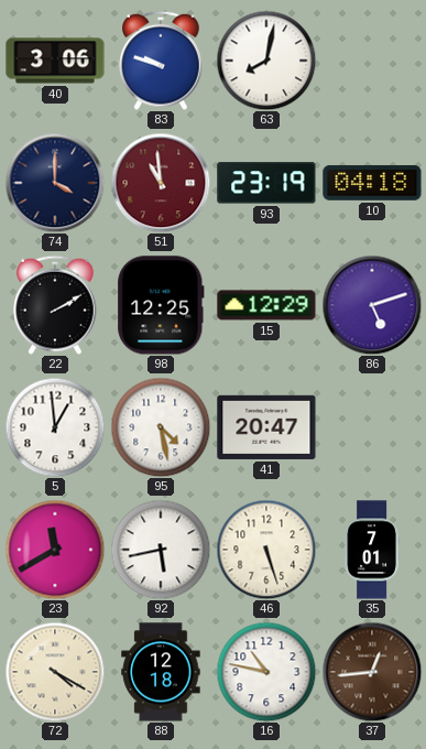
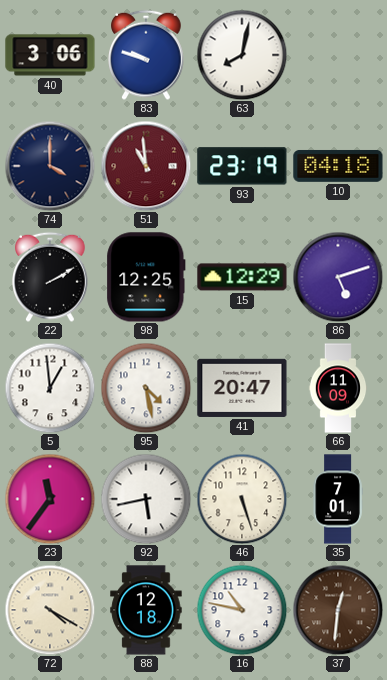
66: none -> 11:09
23: 11:40 -> 11:36
37: 12:44 -> 12:31
